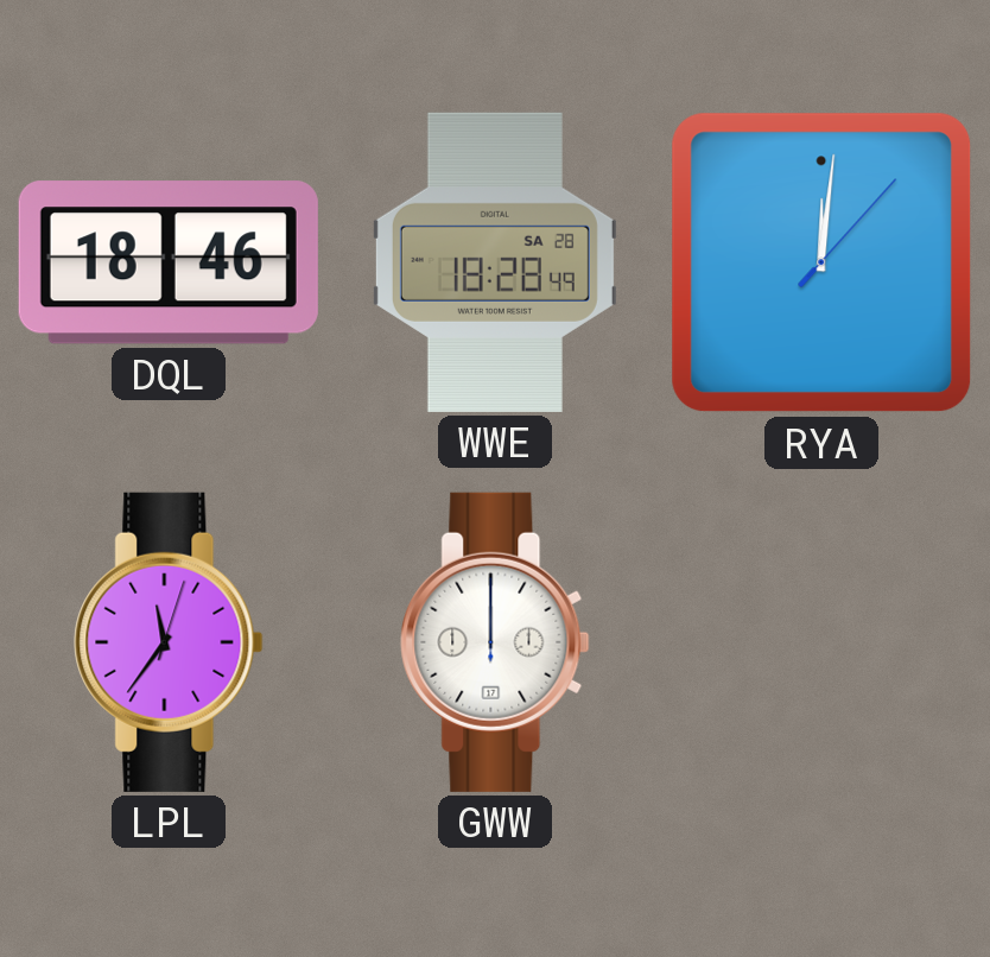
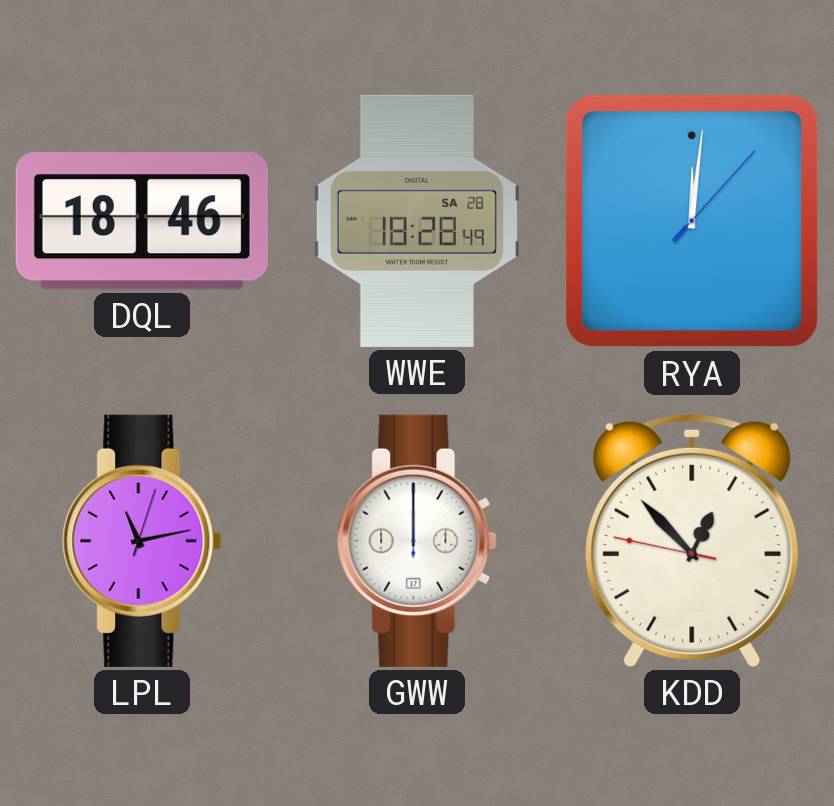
LPL: 11:36 -> 11:13
KDD: none -> 12:52
